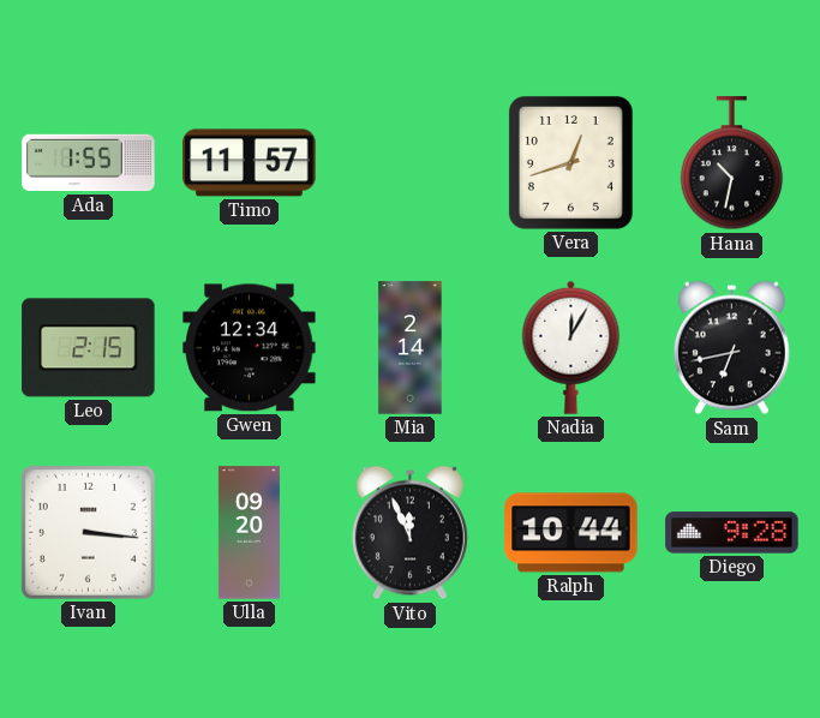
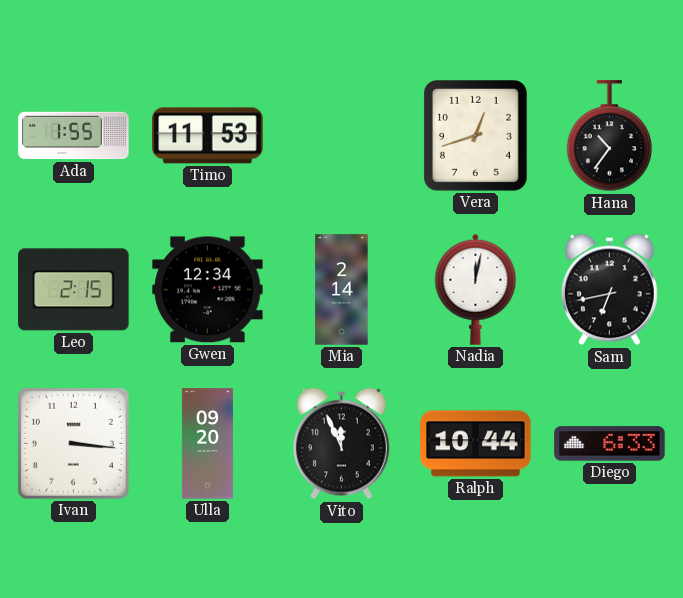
Timo: 11:57 -> 11:53
Hana: 10:32 -> 10:36
Nadia: 12:05 -> 12:02
Diego: 9:28 -> 6:33
